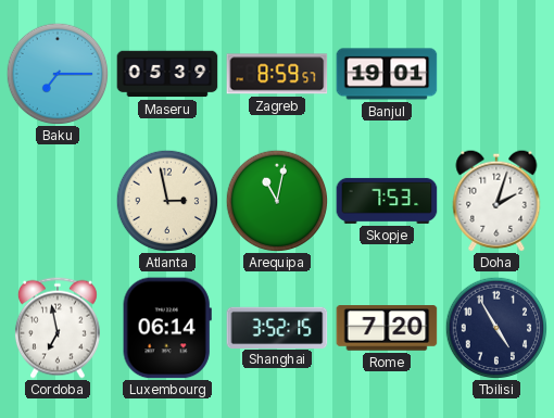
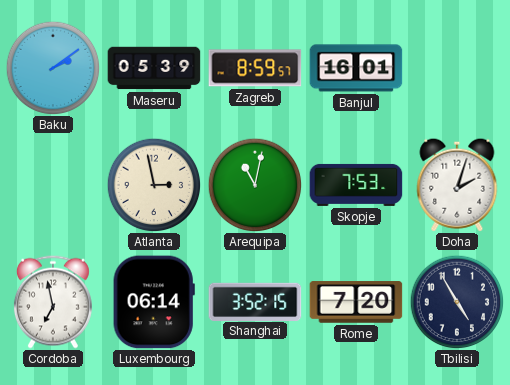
Baku: 7:15 -> 2:09
Banjul: 19:01 -> 16:01
